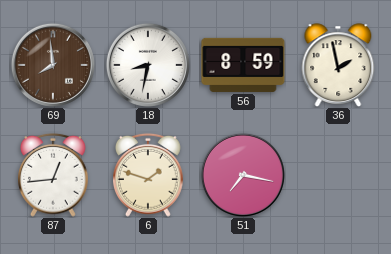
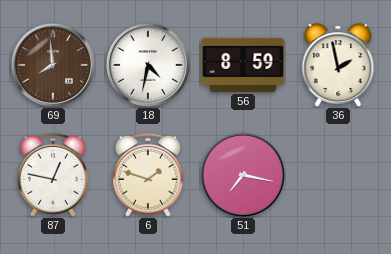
18: 8:32 -> 4:32
87: 12:44 -> 12:47
